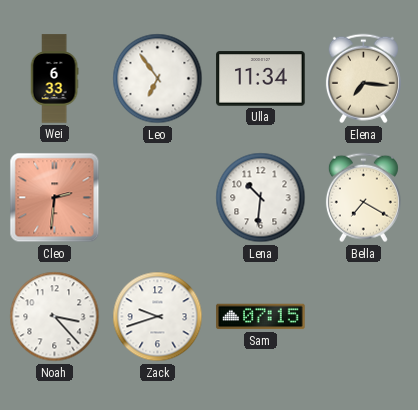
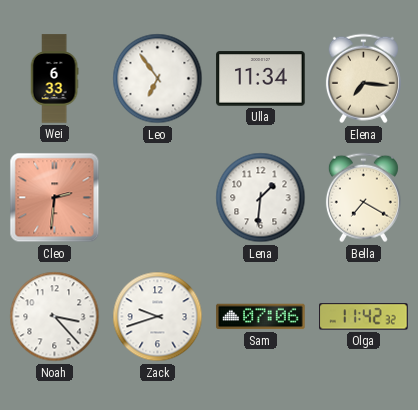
Lena: 10:31 -> 1:31
Sam: 07:15 -> 07:06
Olga: none -> 11:42
